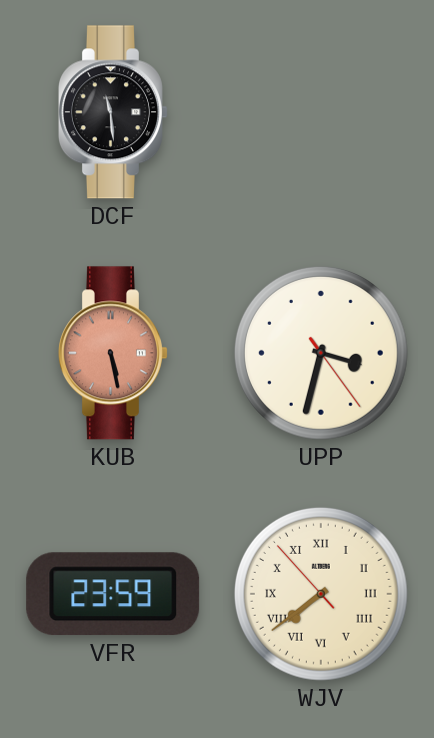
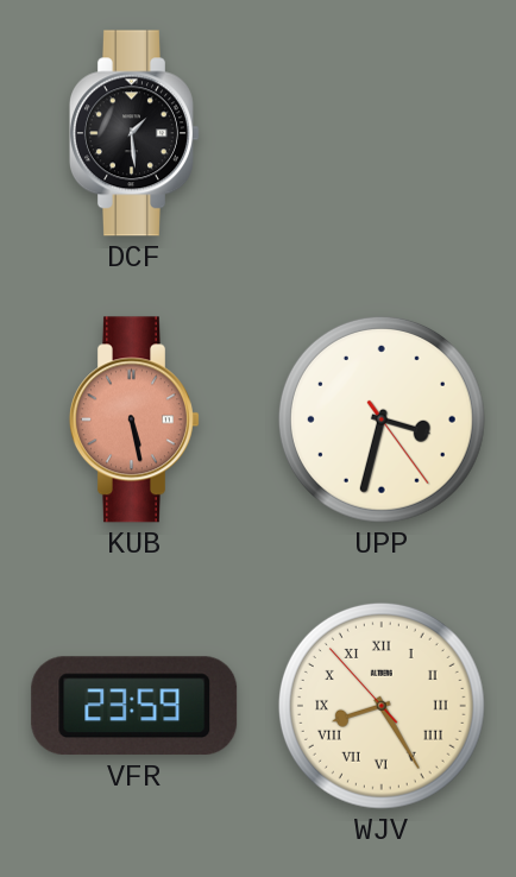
DCF: 11:29 -> 1:29
WJV: 7:38 -> 8:24
